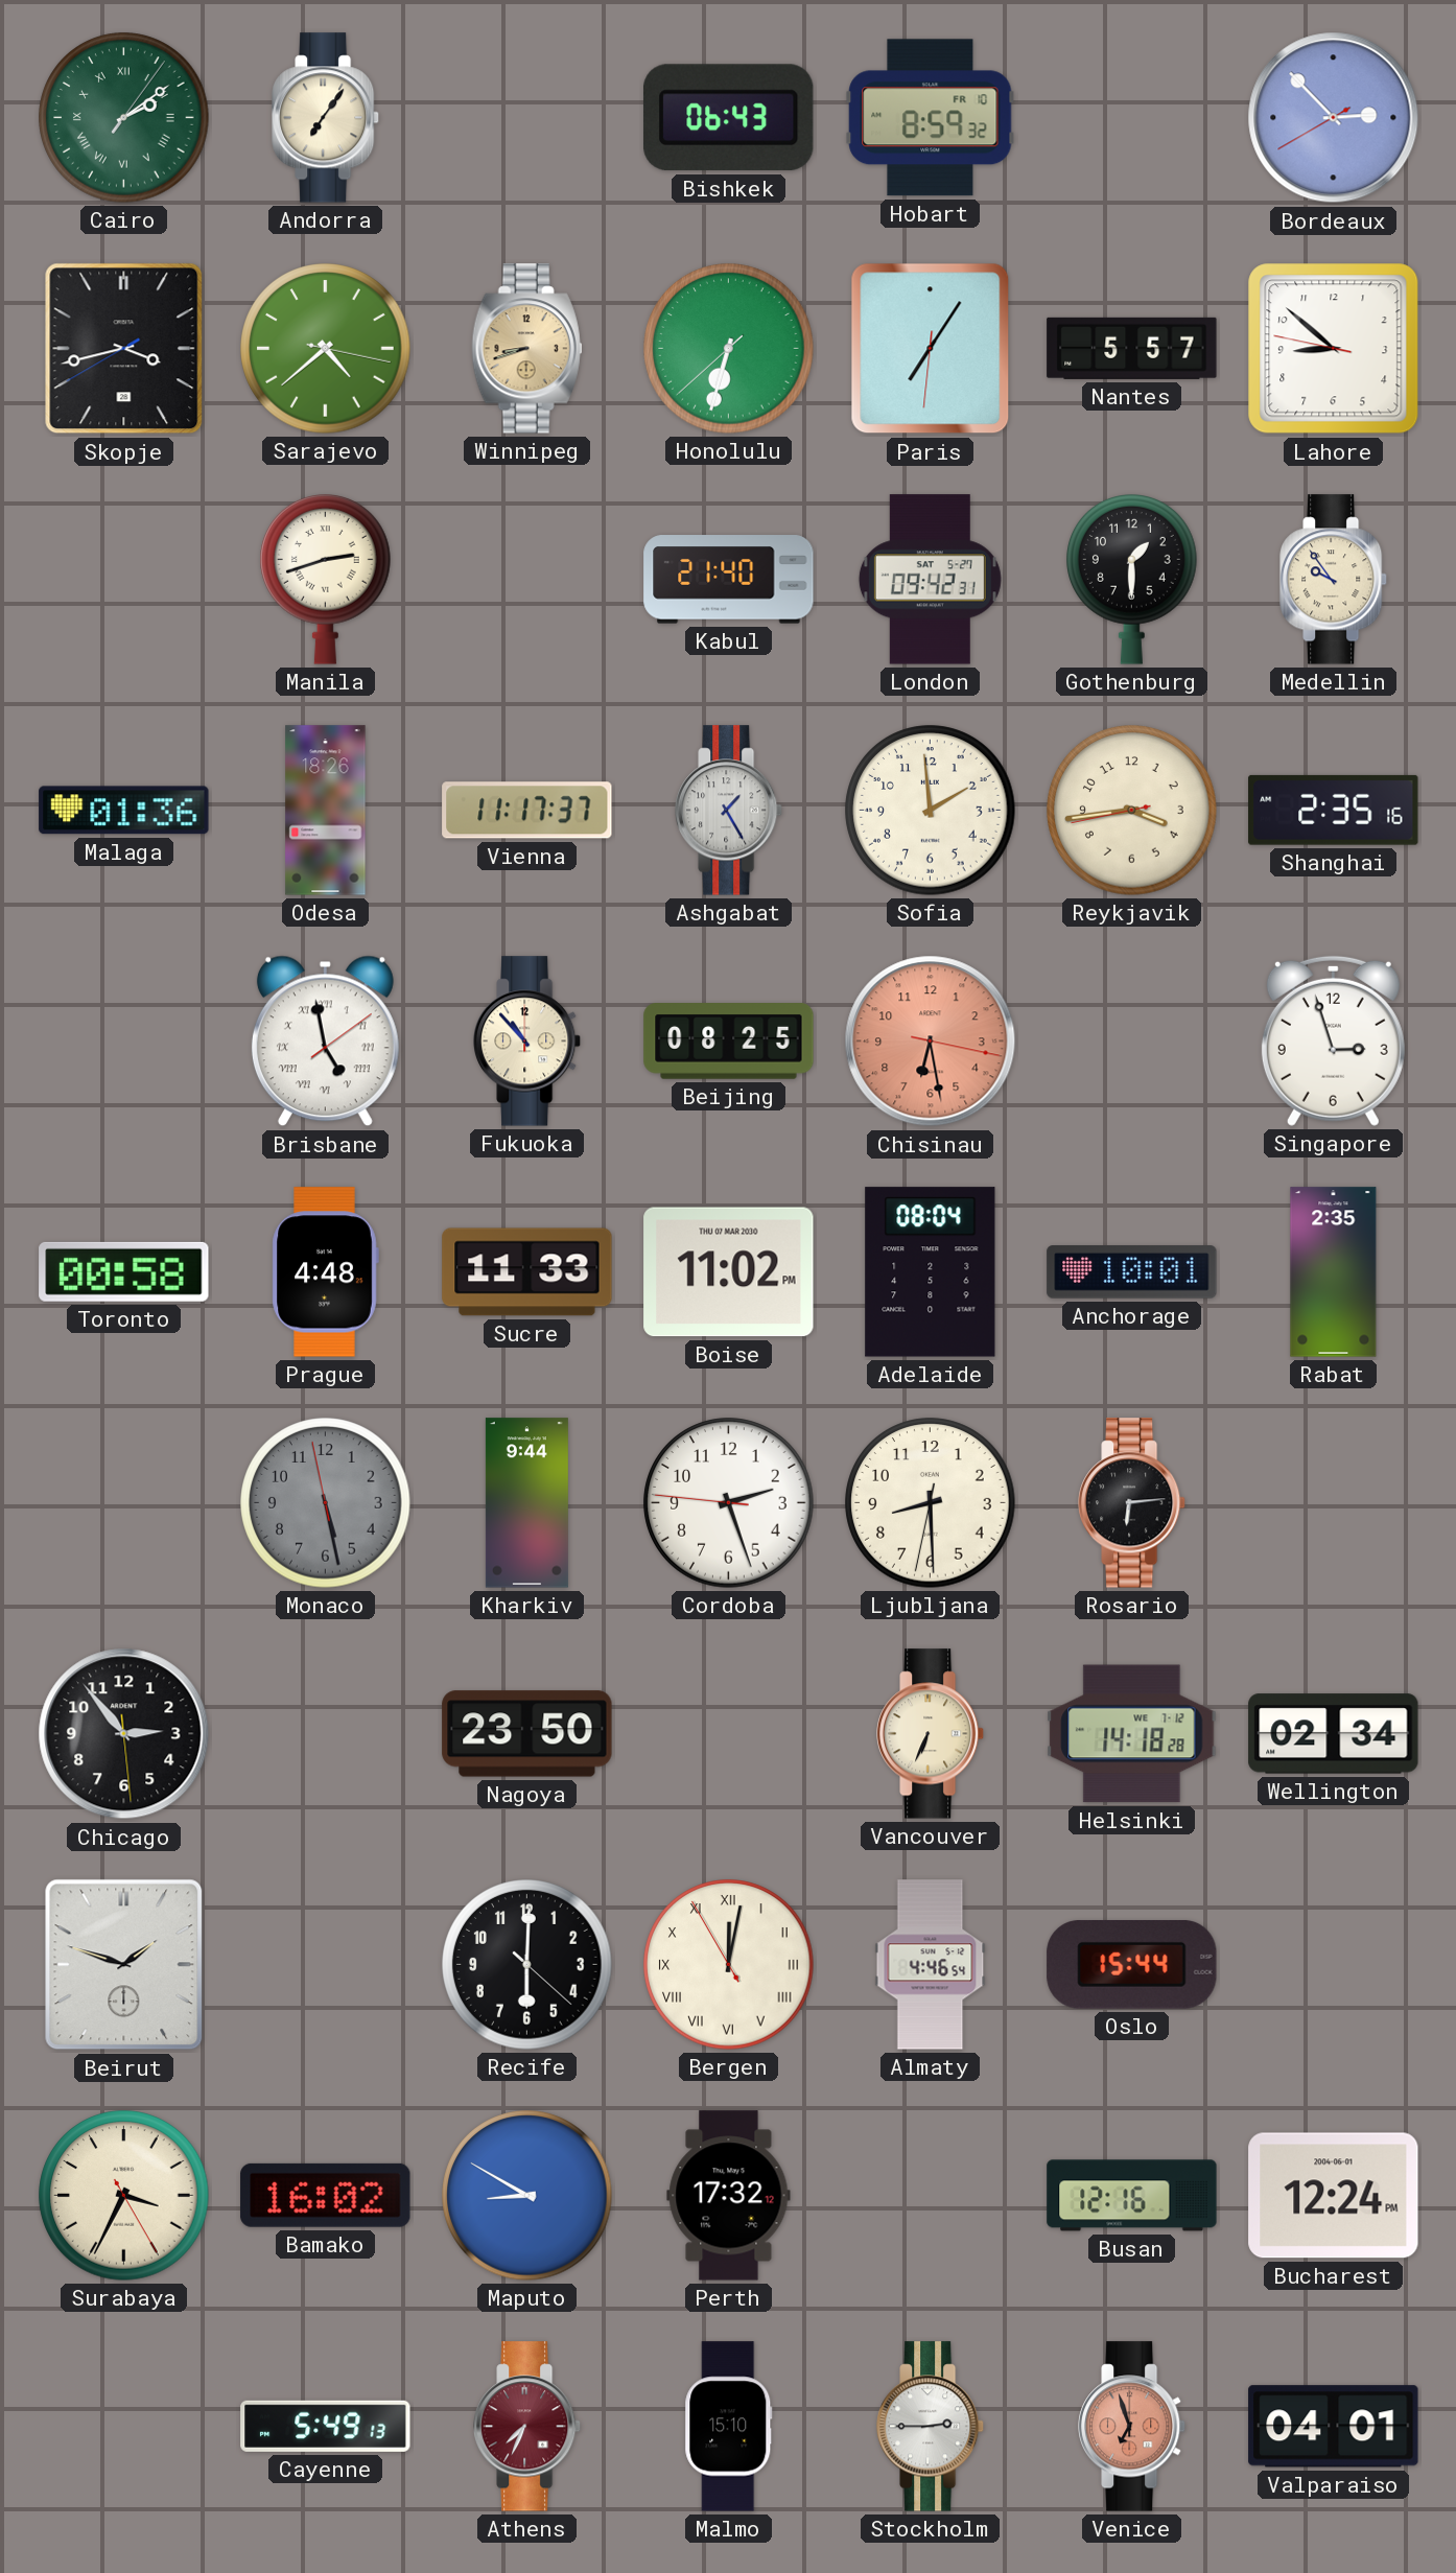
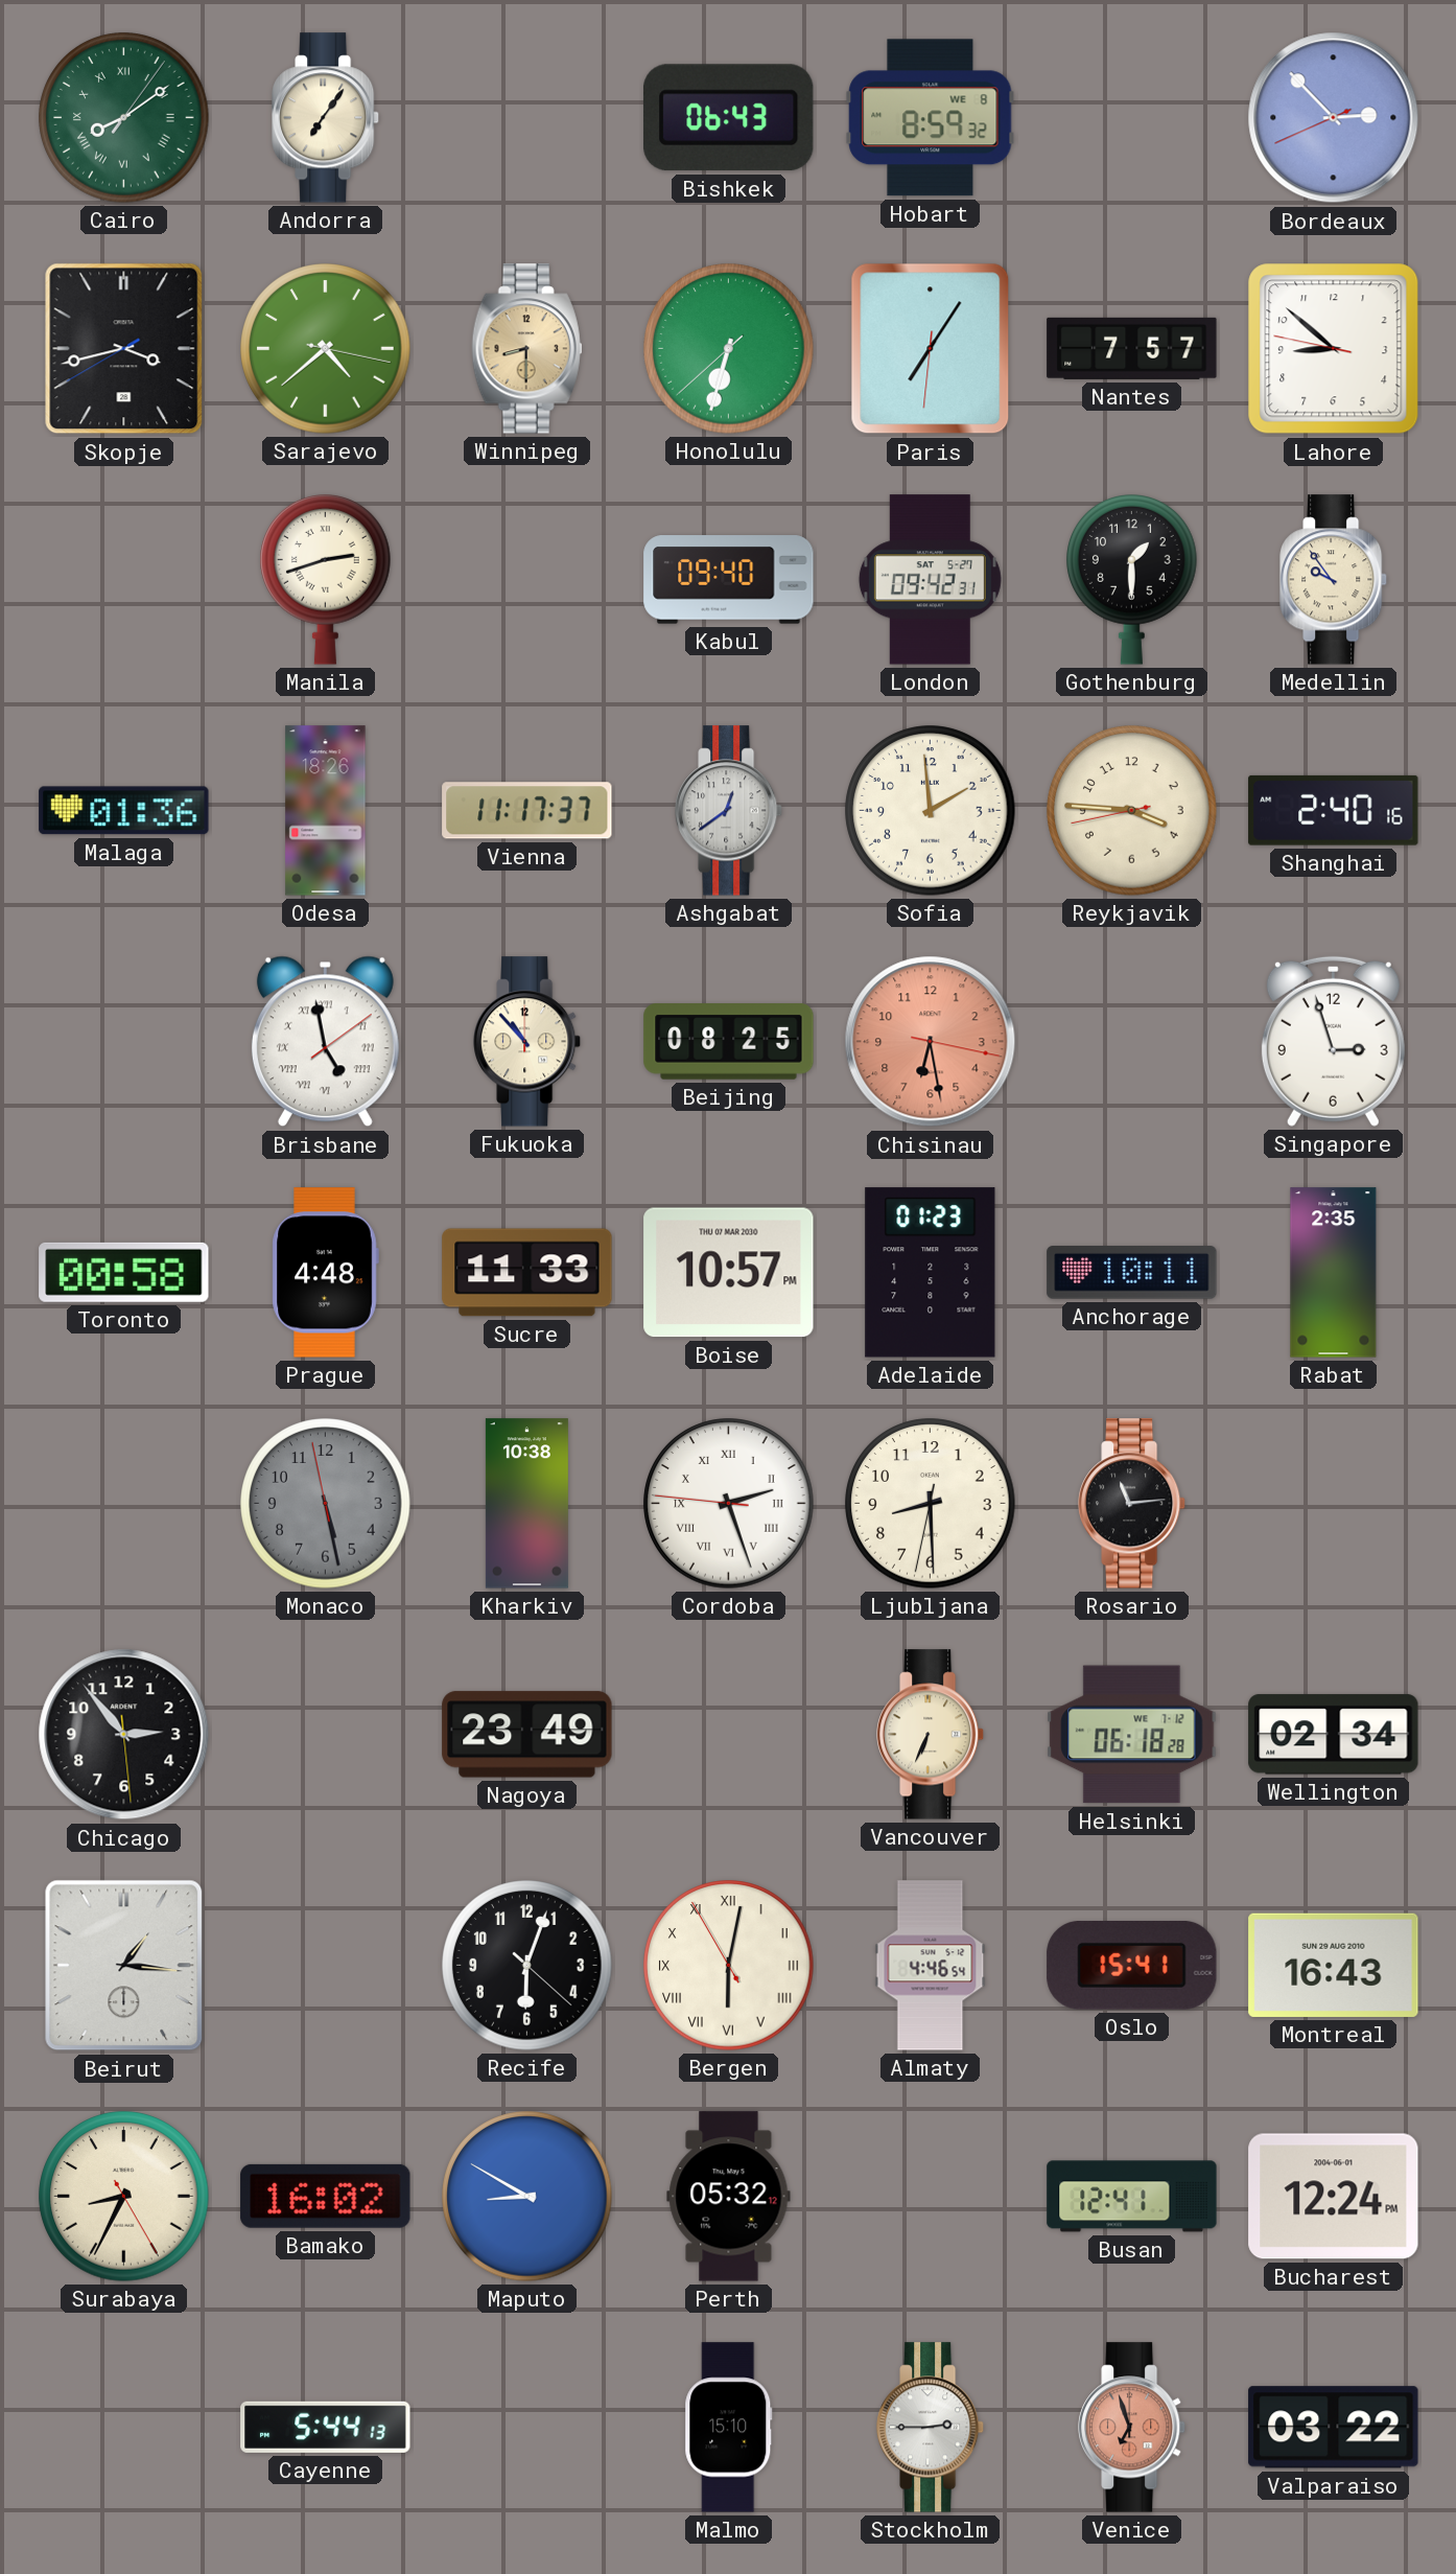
Cairo: 2:09 -> 8:09
Hobart date: FR 10 -> WE 8
Bordeaux: 2:52:40 -> 2:52:41
Winnipeg: 8:42 -> 8:30
Nantes: 5:57 -> 7:57
Kabul: 21:40 -> 09:40
Ashgabat: 1:25 -> 12:39
Reykjavik: 3:43 -> 3:45
Shanghai: 2:35 -> 2:40
Boise: 11:02 -> 10:57
Adelaide: 08:04 -> 01:23
Anchorage: 10:01 -> 10:11
Kharkiv: 9:44 -> 10:38
Cordoba numerals: Arabic -> Roman
Rosario: 6:14 -> 11:14
Nagoya: 23:50 -> 23:49
Helsinki: 14:18 -> 06:18
Beirut: 1:48 -> 1:16
Recife: 6:00 -> 6:03
Bergen: 12:01 -> 6:01
Oslo: 15:44 -> 15:41
Montreal: none -> 16:43
Surabaya: 3:34 -> 8:34
Perth: 17:32 -> 05:32
Busan: 12:16 -> 12:41
Cayenne: 5:49 -> 5:44
Athens: 7:34 -> none
Valparaiso: 04:01 -> 03:22
